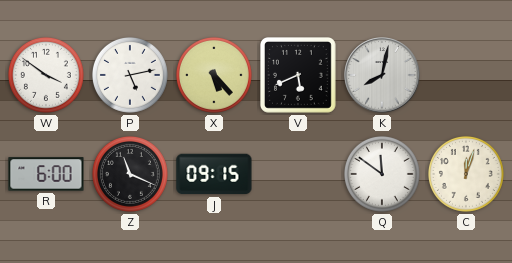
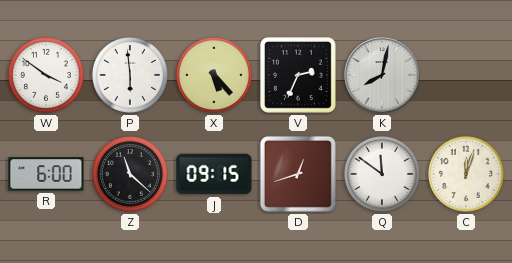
P: 5:13 -> 5:59
V: 5:41 -> 2:34
Z: 11:19 -> 11:22
D: none -> 12:42
